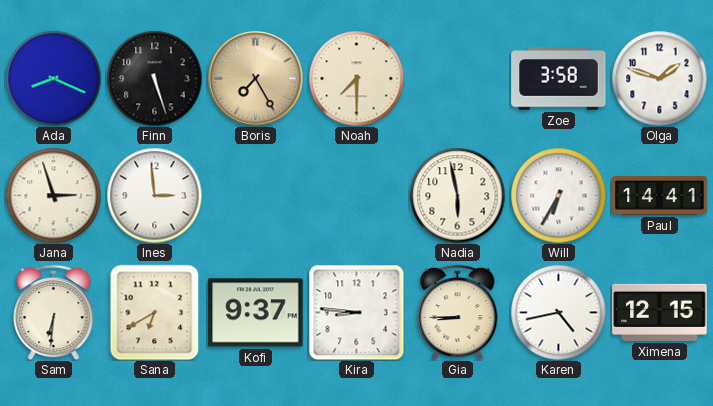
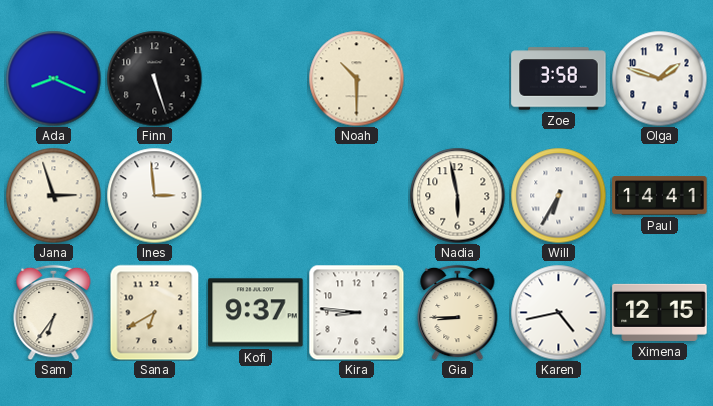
Boris: 7:25 -> none
Noah: 7:30 -> 10:30
Sam: 6:31 -> 6:36
